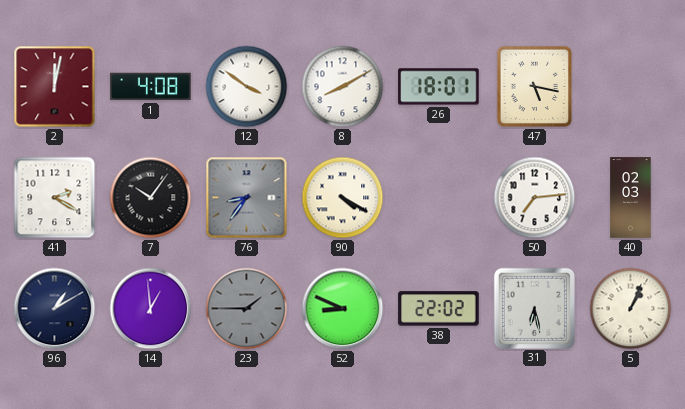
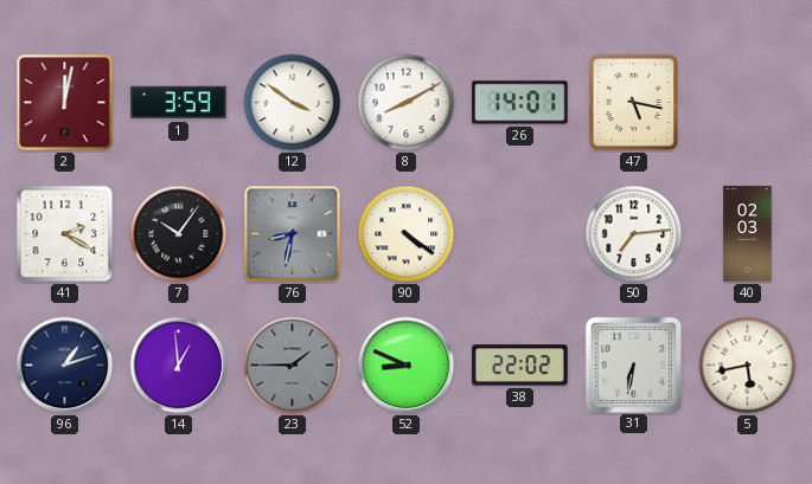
1: 4:08 -> 3:59
26: 18:01 -> 14:01
76: 8:36 -> 8:32
90: 4:20 -> 4:21
96: 1:10 -> 1:12
31: 6:28 -> 6:32
5: 1:04 -> 5:43
